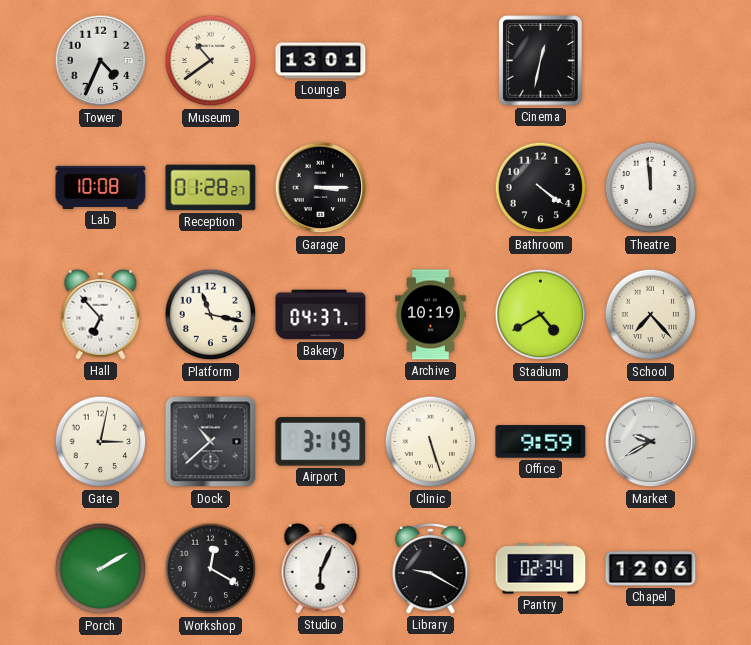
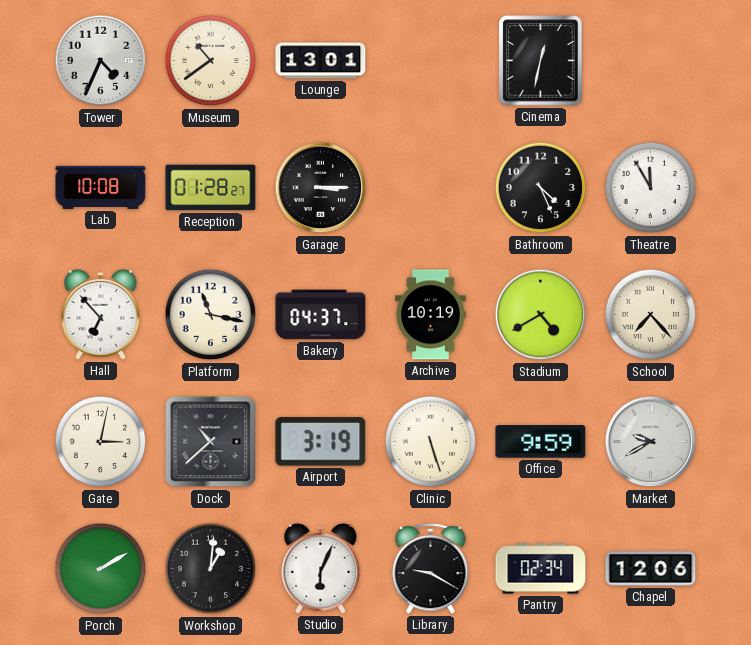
Bathroom: 4:21 -> 4:26
Theatre: 11:59 -> 11:55
Workshop: 12:20 -> 1:01
